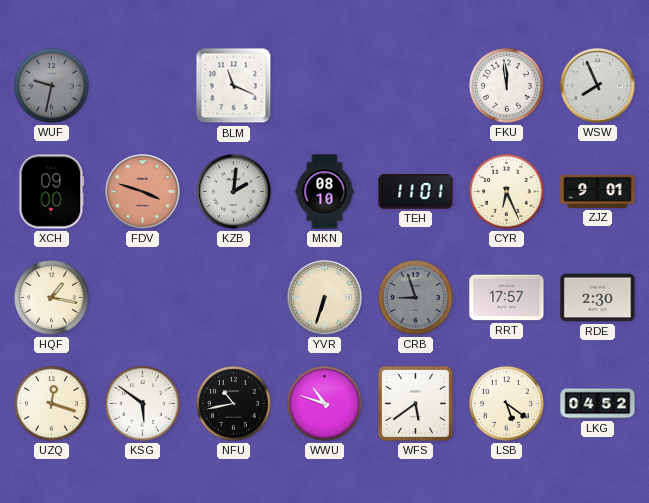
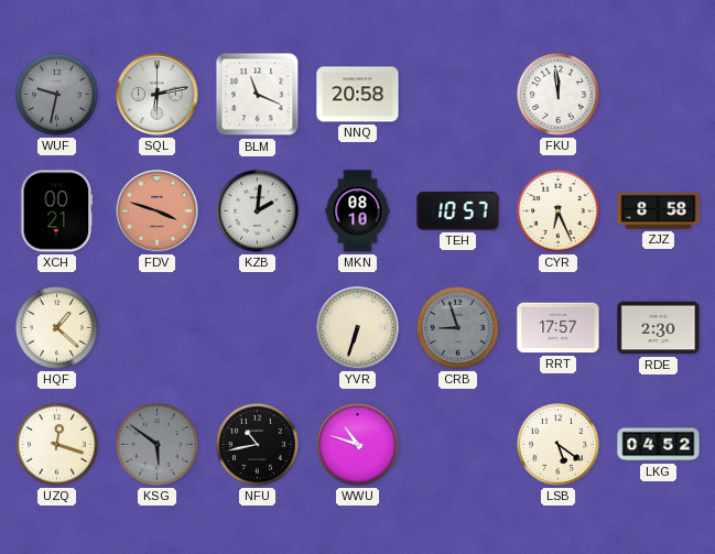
SQL: none -> 6:13
NNQ: none -> 20:58
WSW: 7:56 -> none
XCH: 09:00 -> 00:21
TEH: 11:01 -> 10:57
ZJZ: 9:01 -> 8:58
HQF: 1:17 -> 1:22
KSG dial: white -> grey
WFS: 5:39 -> none
